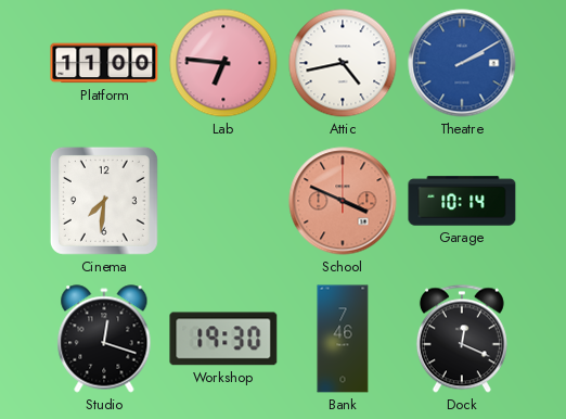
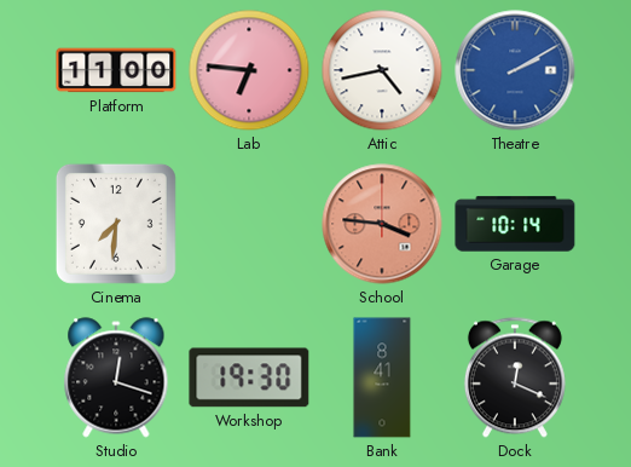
School: 3:49 -> 3:46
Bank: 7:46 -> 8:41
